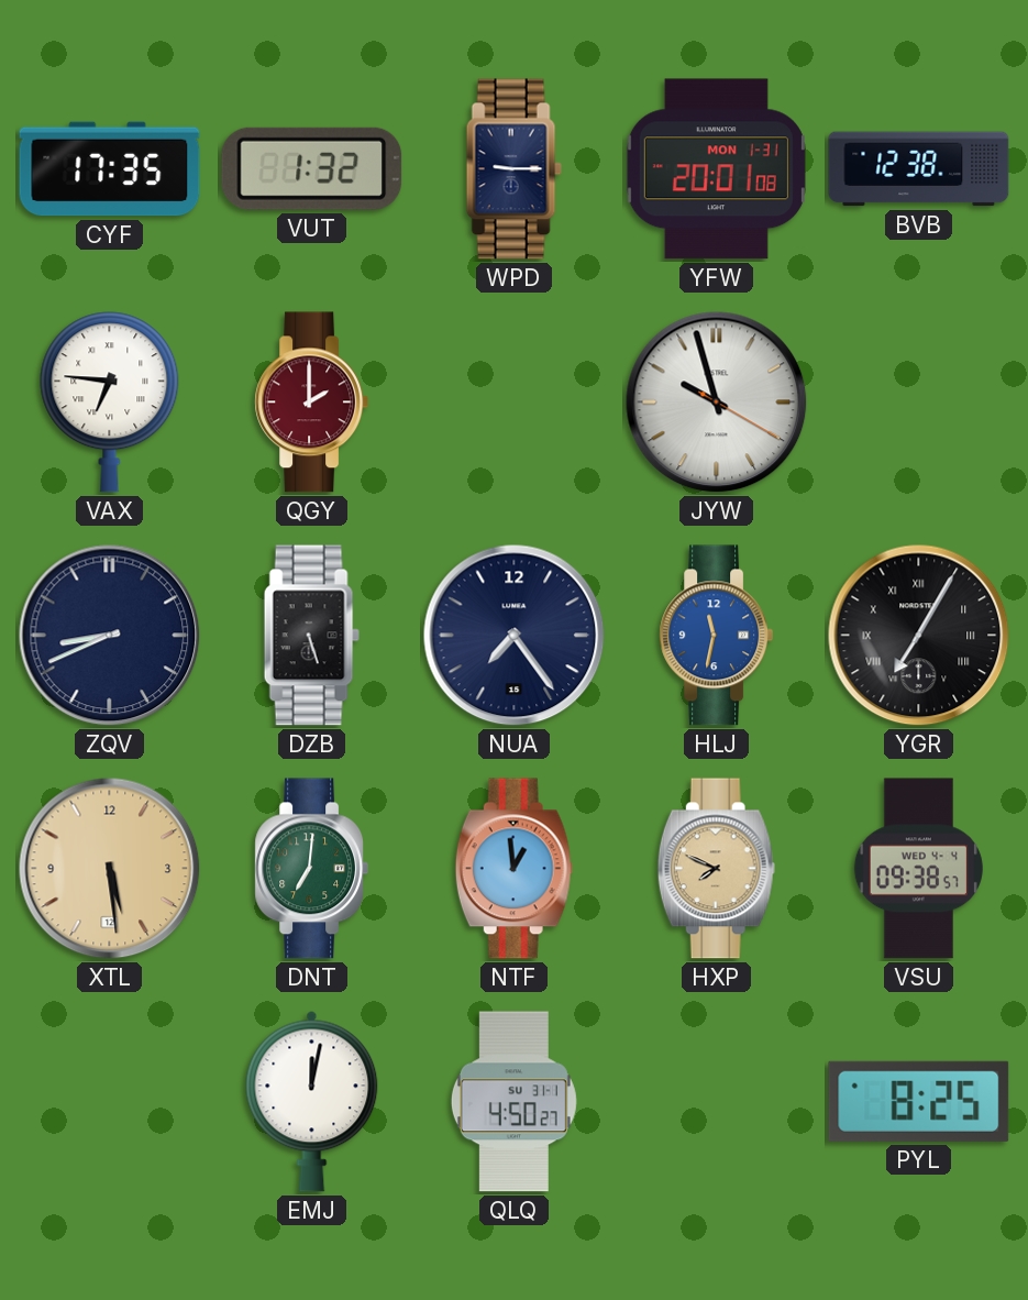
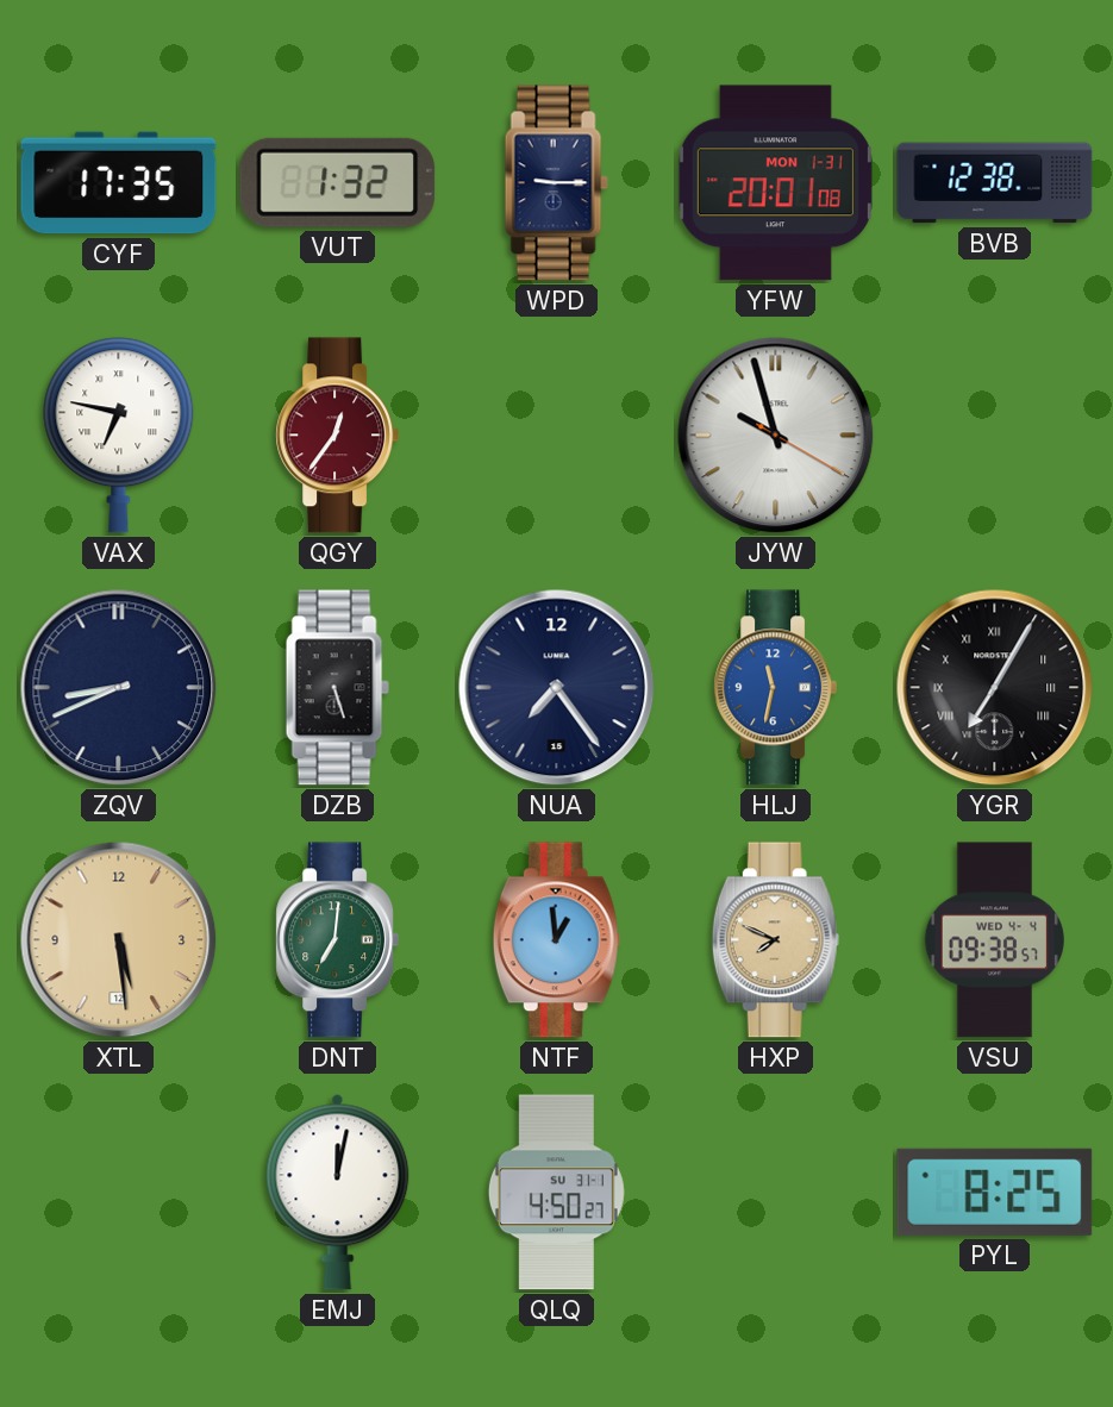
VAX: 6:46 -> 6:47
QGY: 2:00 -> 12:36
